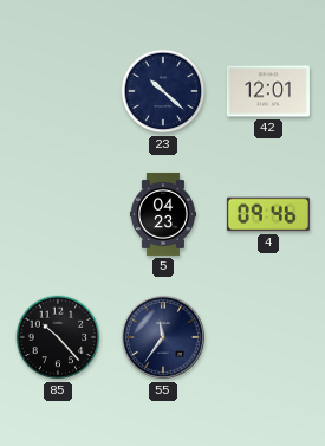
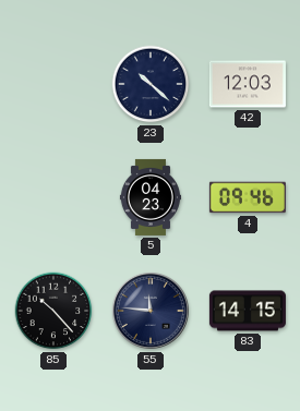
42: 12:01 -> 12:03
55: 11:36 -> 11:46
83: none -> 14:15
